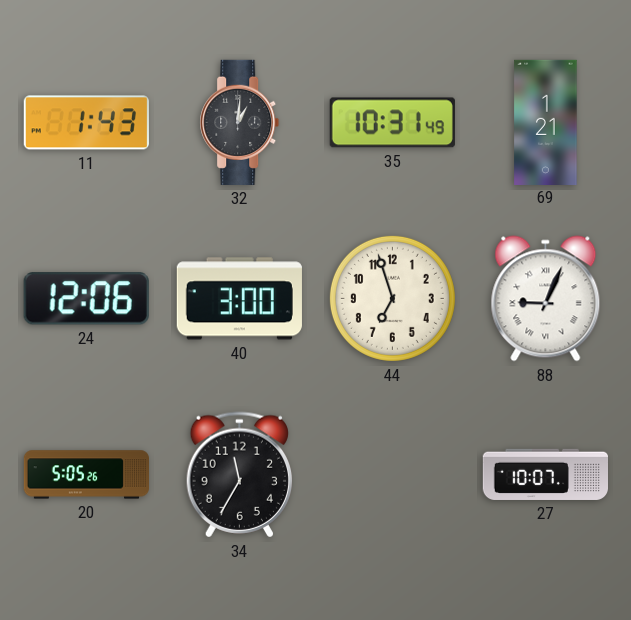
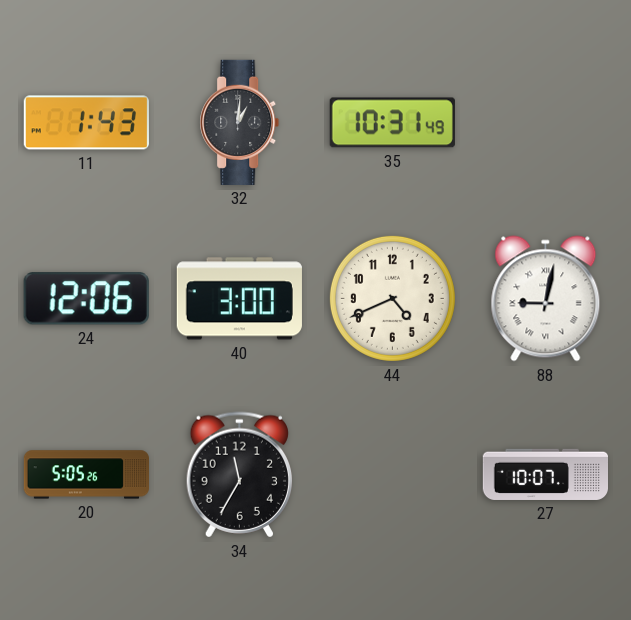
69: 1:21 -> none
44: 6:57 -> 4:41
88: 9:04 -> 9:02
